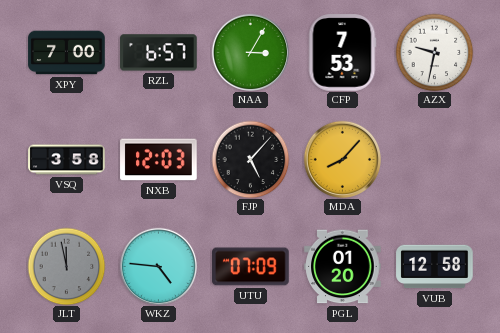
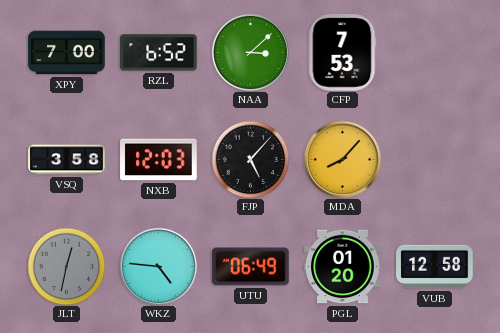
RZL: 6:57 -> 6:52
NAA: 3:05 -> 3:08
AZX: 9:32 -> none
JLT: 11:58 -> 12:32
UTU: 07:09 -> 06:49
